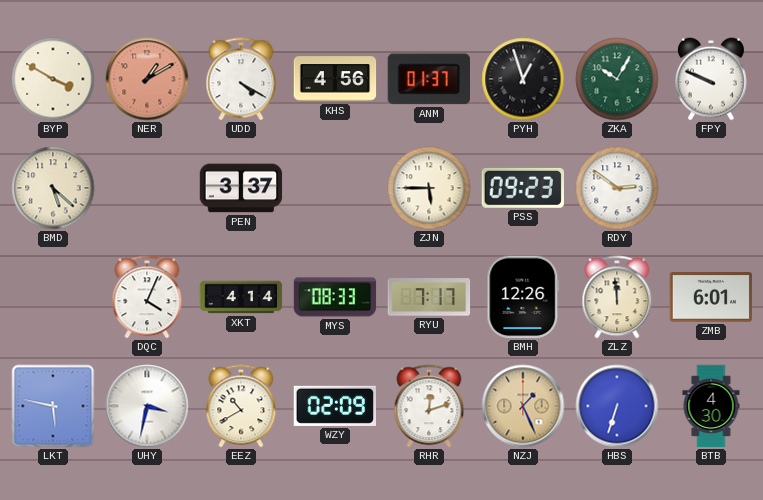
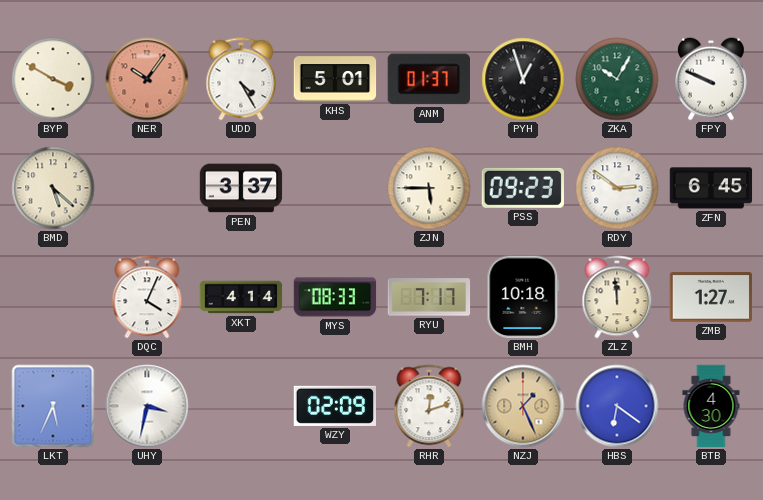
NER: 1:10 -> 10:06
UDD: 4:20 -> 4:25
KHS: 4:56 -> 5:01
ZFN: none -> 6:45
BMH: 12:26 -> 10:18
ZMB: 6:01 -> 1:27
LKT: 5:47 -> 5:34
EEZ: 10:40 -> none
HBS: 6:33 -> 6:21
